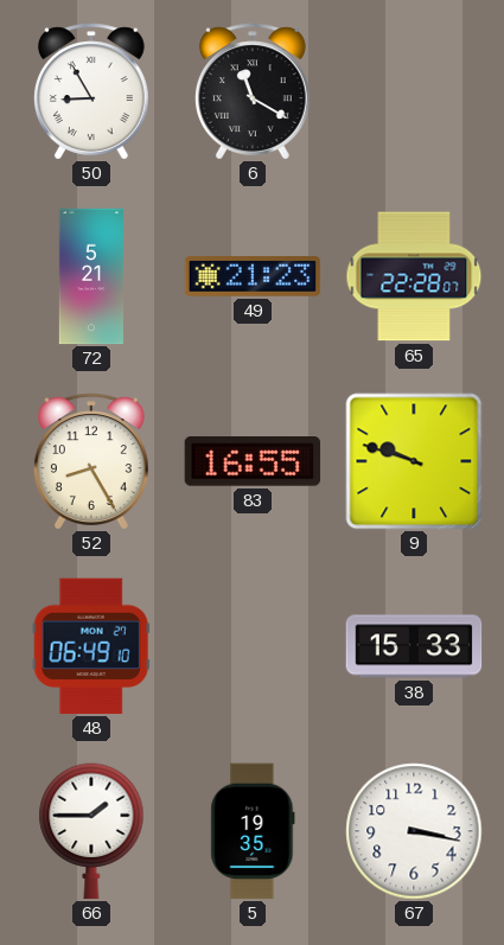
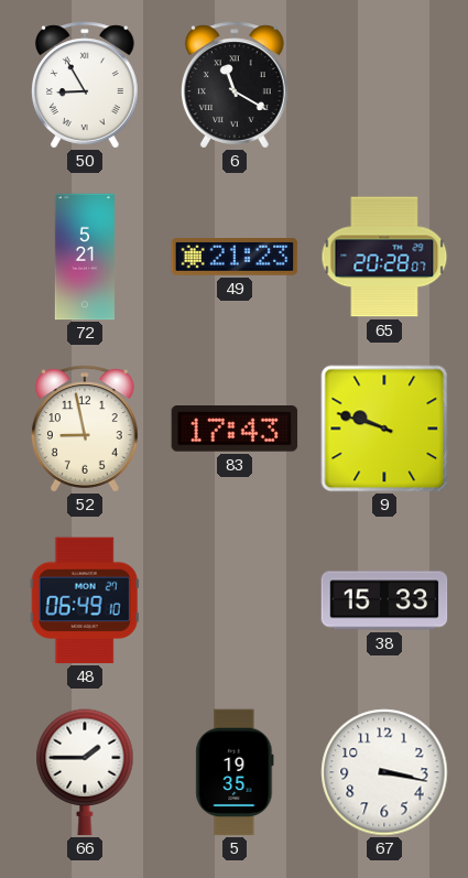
65: 22:28 -> 20:28
52: 8:25 -> 8:58
83: 16:55 -> 17:43
